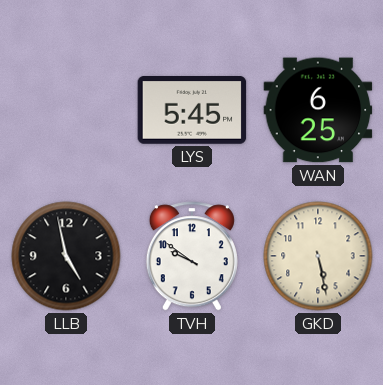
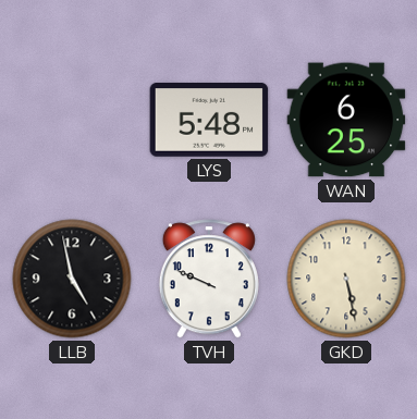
LYS: 5:45 -> 5:48
TVH: 9:51 -> 9:49
